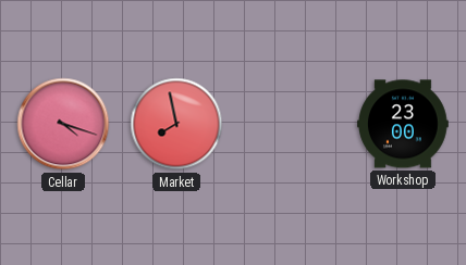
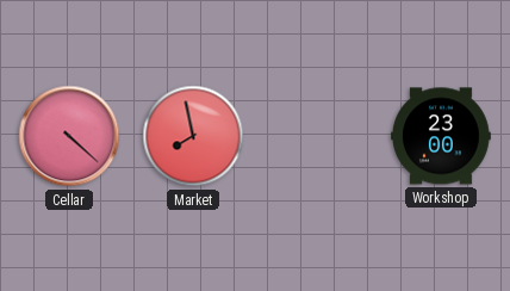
Cellar: 4:18 -> 4:22
